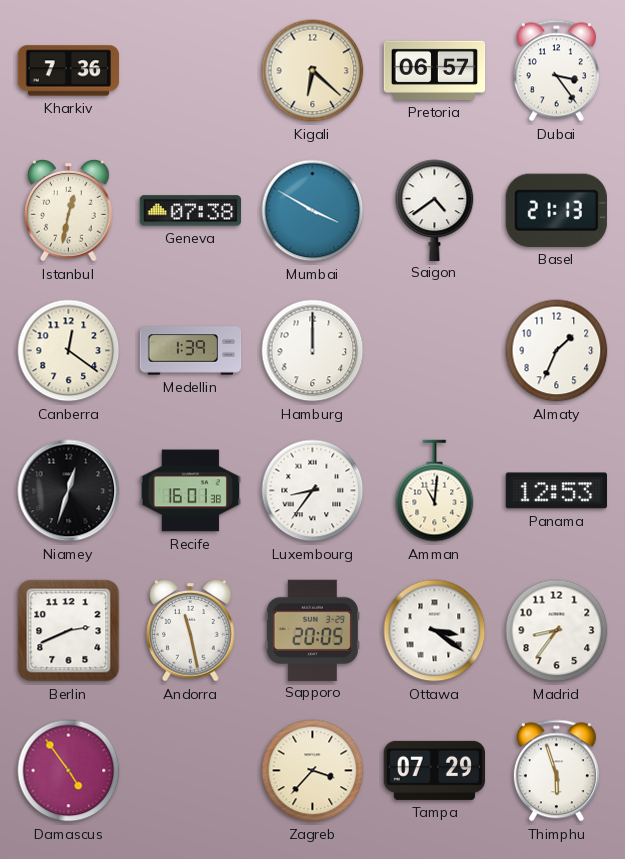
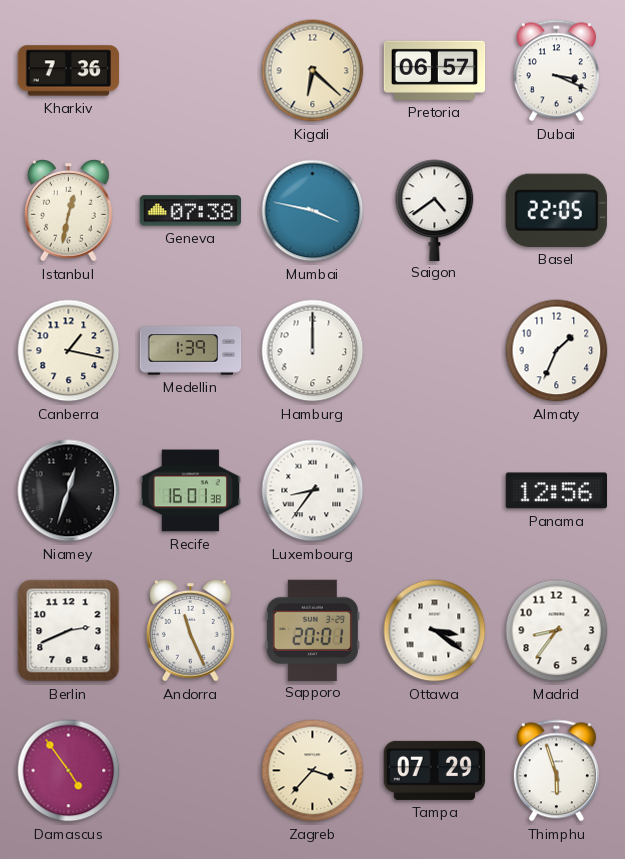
Dubai: 3:24 -> 3:19
Mumbai: 3:50 -> 3:47
Basel: 21:13 -> 22:05
Canberra: 12:21 -> 1:17
Amman: 11:01 -> none
Panama: 12:53 -> 12:56
Andorra: 11:28 -> 11:26
Sapporo: 20:05 -> 20:01
